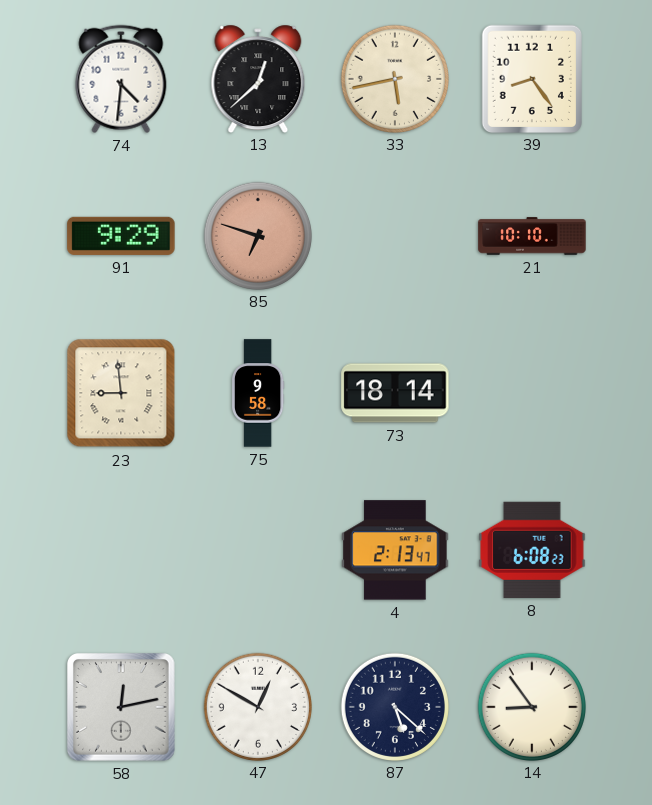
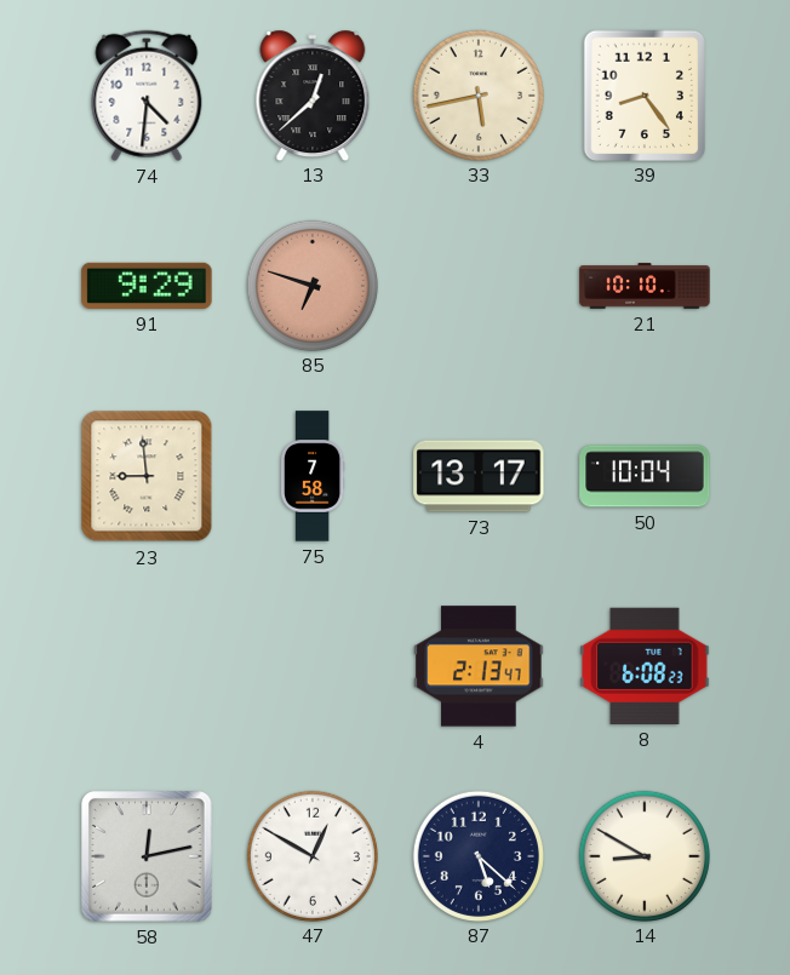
75: 9:58 -> 7:58
73: 18:14 -> 13:17
50: none -> 10:04
14: 8:54 -> 8:50
